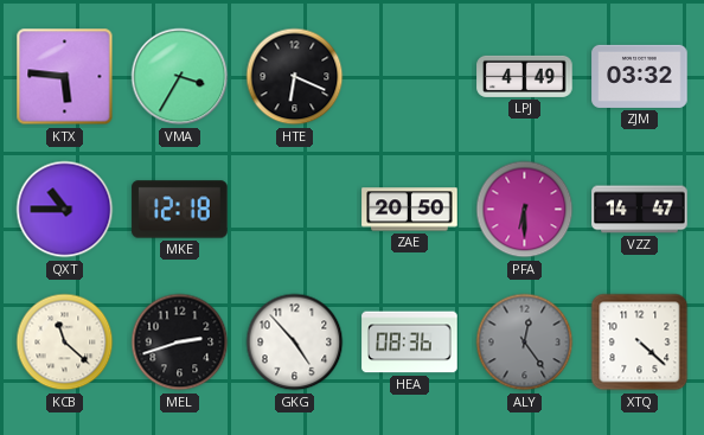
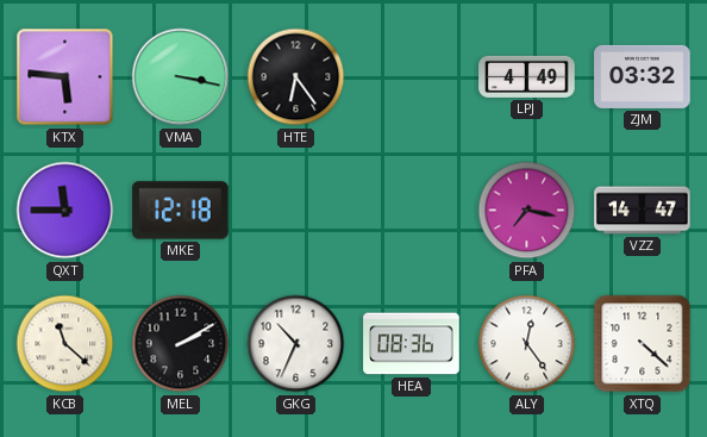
VMA: 3:35 -> 3:17
HTE: 6:19 -> 6:24
QXT: 10:45 -> 11:45
ZAE: 20:50 -> none
PFA: 6:30 -> 7:17
MEL: 2:42 -> 2:10
GKG: 4:53 -> 10:34
ALY dial: grey -> white
